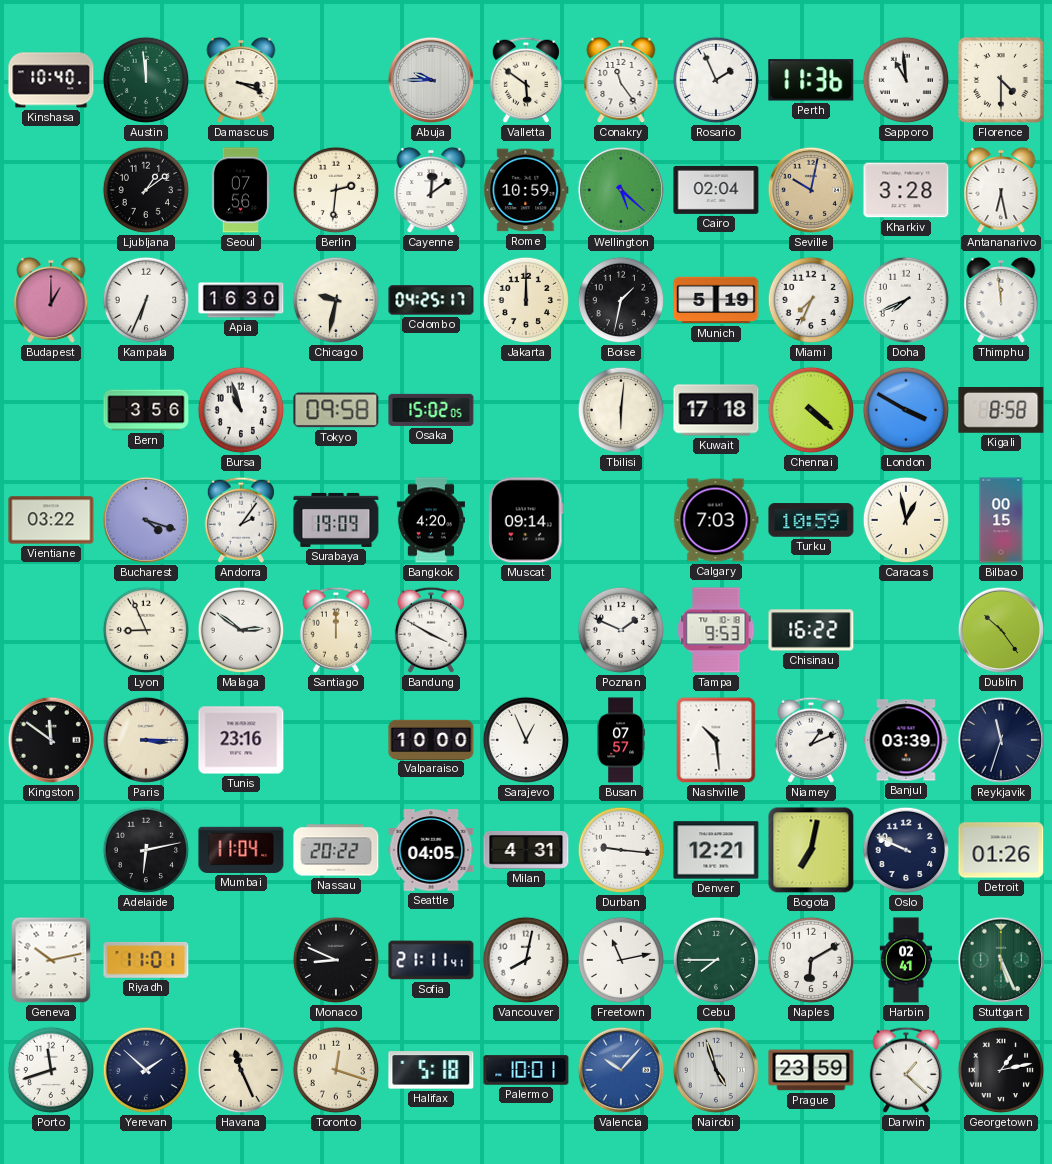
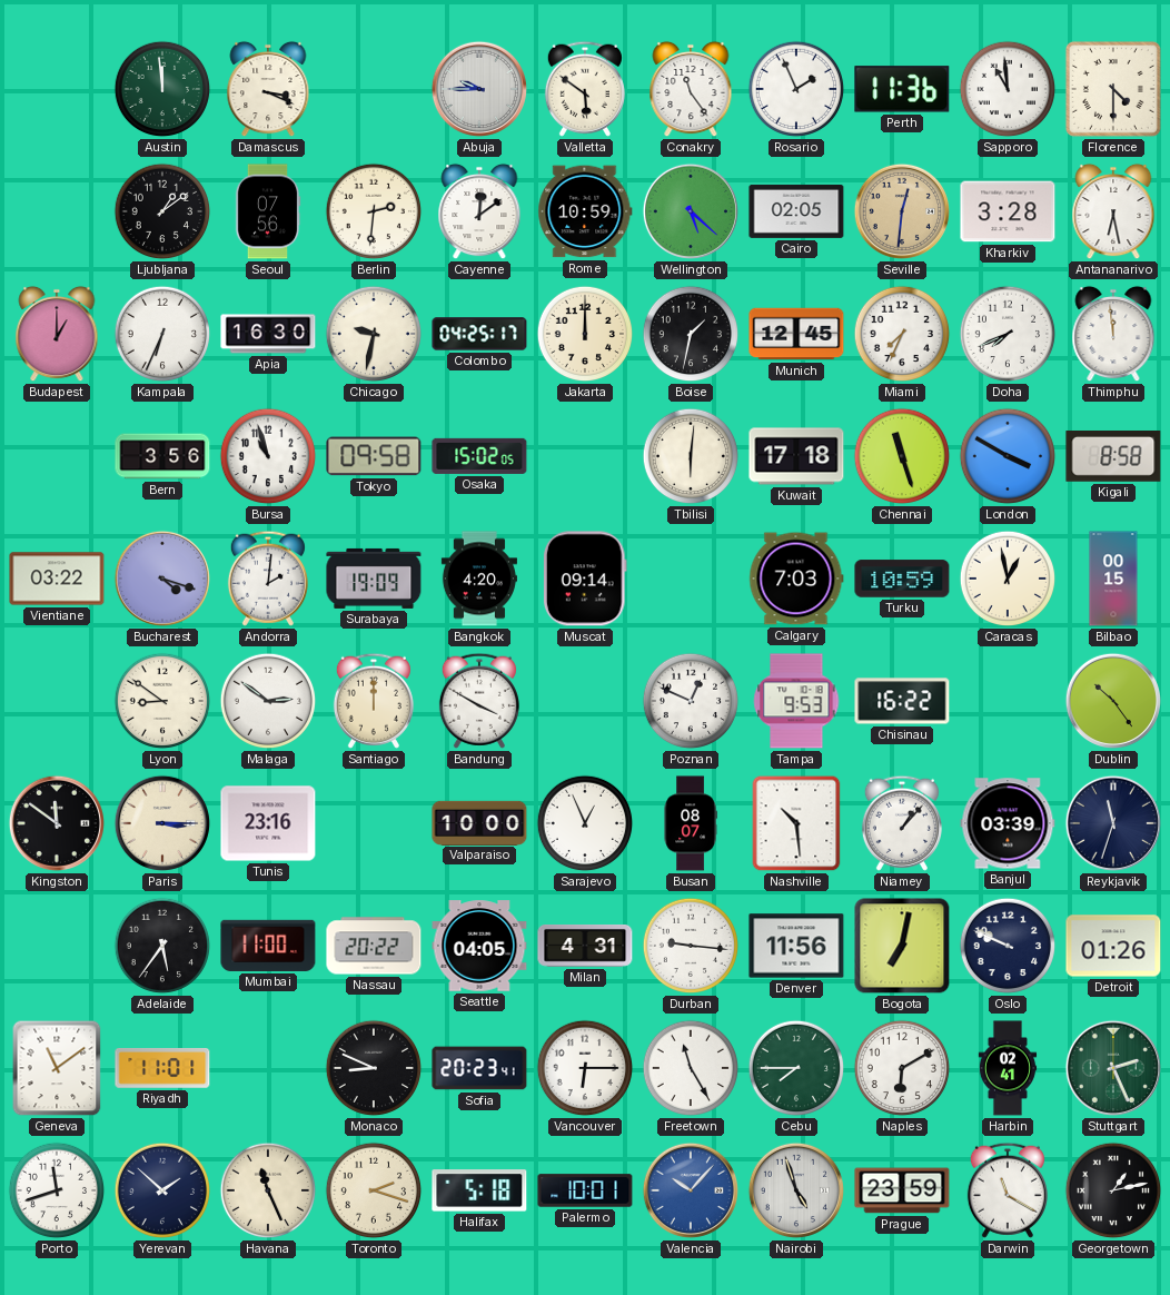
Kinshasa: 10:40 -> none
Cairo: 02:04 -> 02:05
Seville: 10:02 -> 12:31
Munich: 5:19 -> 12:45
Chennai: 4:22 -> 11:27
Andorra: 2:06 -> 2:01
Lyon: 8:56 -> 8:51
Poznan: 1:49 -> 12:49
Busan: 07:57 -> 08:07
Niamey: 1:11 -> 1:07
Adelaide: 6:13 -> 5:36
Mumbai: 11:04 -> 11:00
Denver: 12:21 -> 11:56
Geneva: 10:13 -> 11:09
Sofia: 21:11 -> 20:23
Vancouver: 8:02 -> 6:15
Freetown: 11:13 -> 11:25
Stuttgart: 5:26 -> 2:26
Toronto: 12:18 -> 2:18
Darwin: 1:22 -> 11:20
